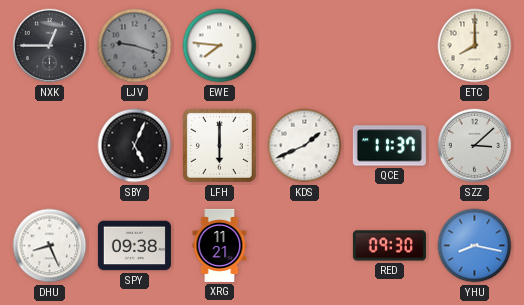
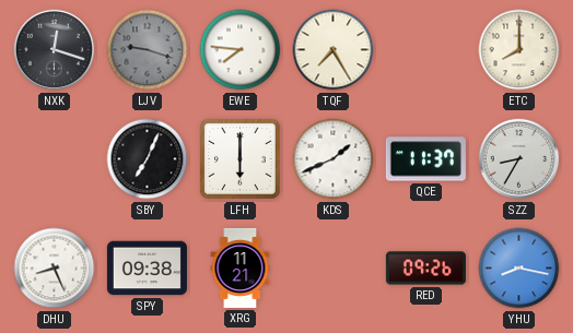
NXK: 12:45 -> 12:18
TQF: none -> 7:25
SBY: 5:04 -> 7:04
SZZ: 3:08 -> 8:35
RED: 09:30 -> 09:26
